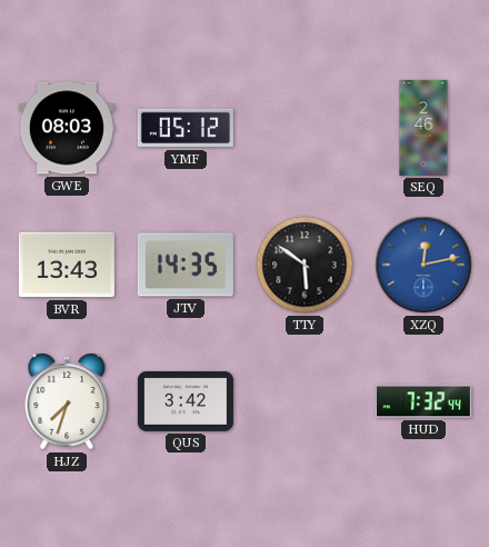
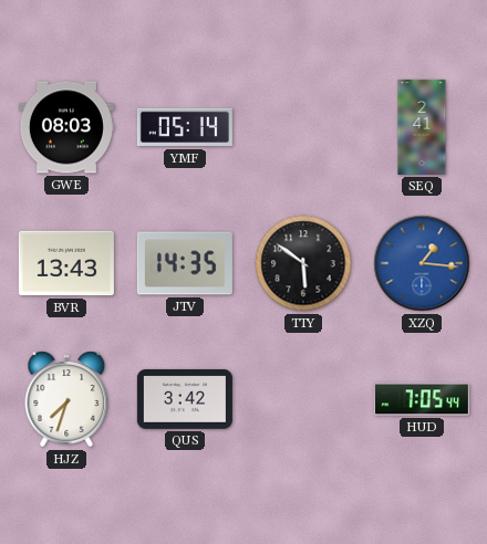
YMF: 05:12 -> 05:14
SEQ: 2:46 -> 2:41
XZQ: 12:13 -> 1:16
HUD: 7:32 -> 7:05
